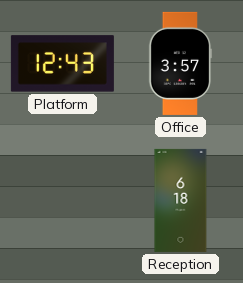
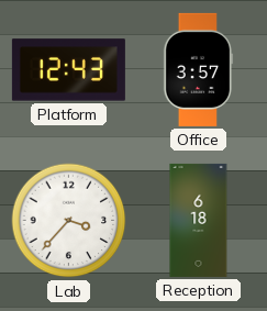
Lab: none -> 3:37
